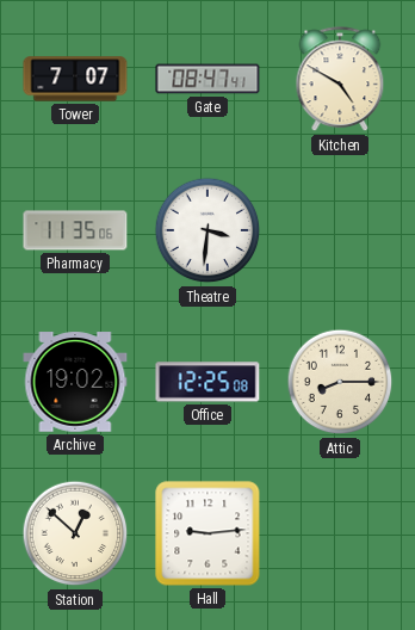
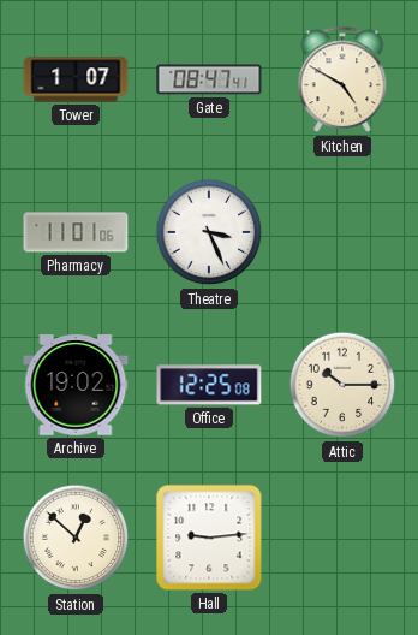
Tower: 7:07 -> 1:07
Pharmacy: 11:35 -> 11:01
Theatre: 3:31 -> 3:26
Attic: 8:15 -> 10:15
